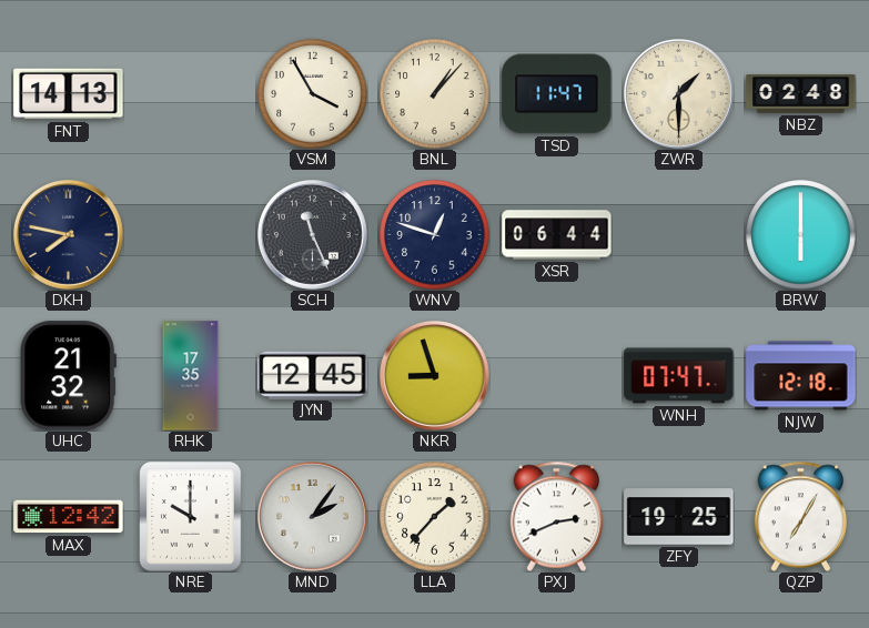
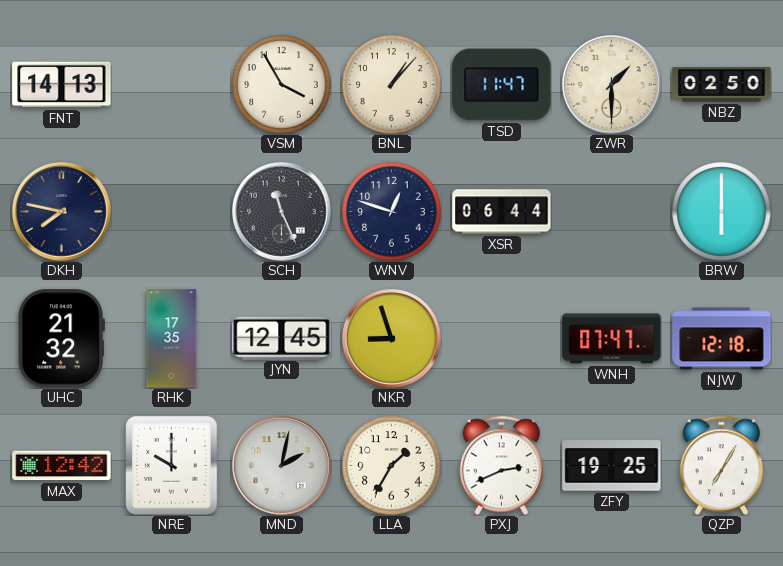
NBZ: 02:48 -> 02:50
MND: 2:06 -> 2:02
LLA: 1:37 -> 1:35
